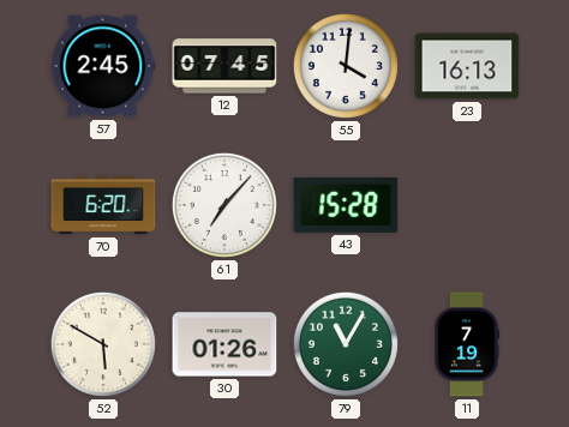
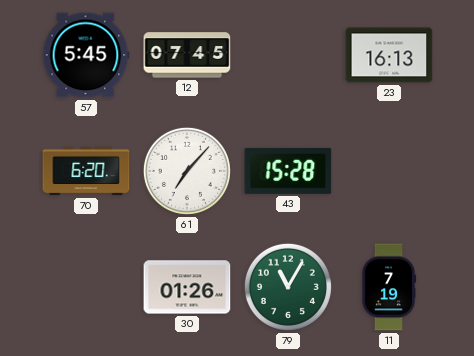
57: 2:45 -> 5:45
55: 4:01 -> none
52: 5:50 -> none
